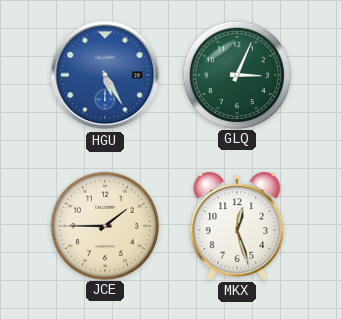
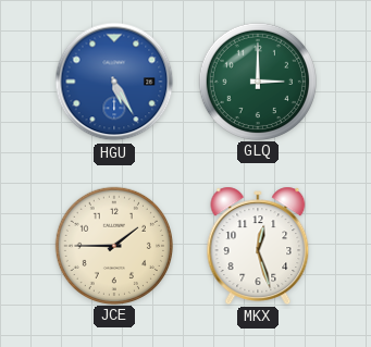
GLQ: 3:04 -> 3:00
